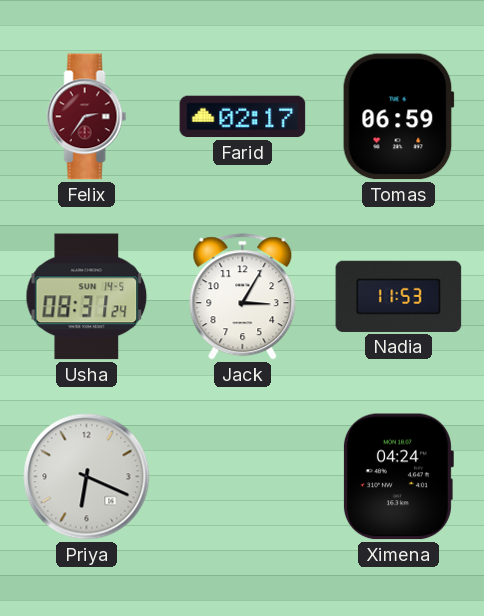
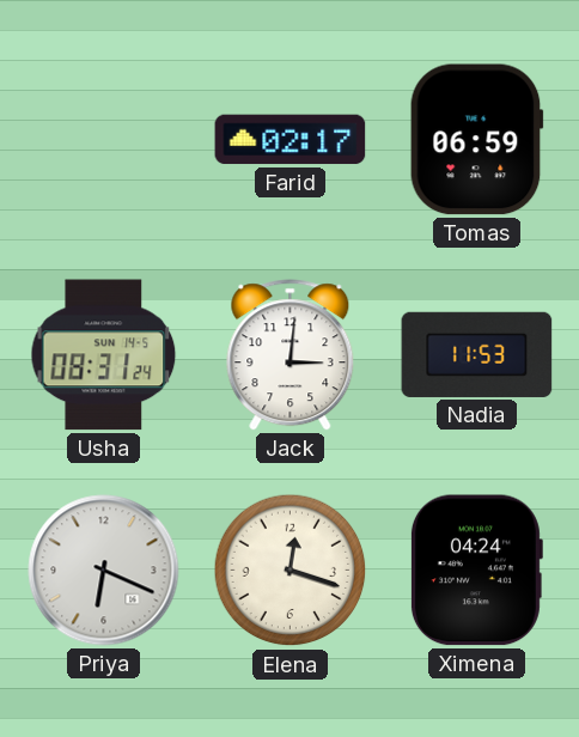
Felix: 2:36 -> none
Jack: 3:05 -> 3:01
Elena: none -> 12:18
